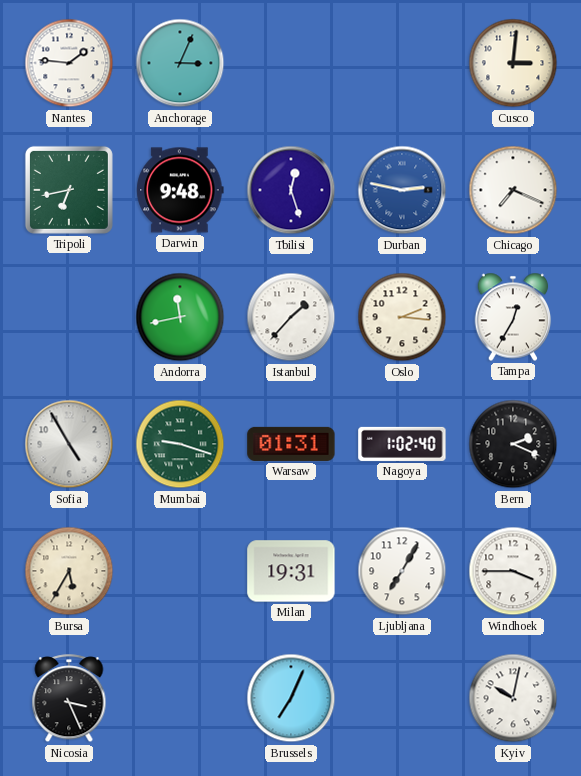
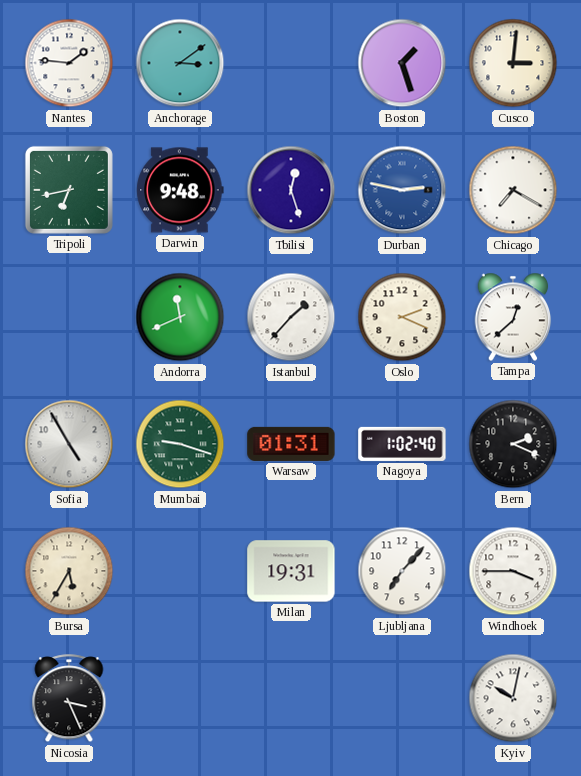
Anchorage: 3:04 -> 3:09
Boston: none -> 1:27
Chicago: 7:19 -> 7:20
Andorra: 11:43 -> 11:41
Oslo: 2:16 -> 2:19
Tampa: 12:35 -> 12:38
Ljubljana: 7:05 -> 7:07
Brussels: 7:04 -> none
